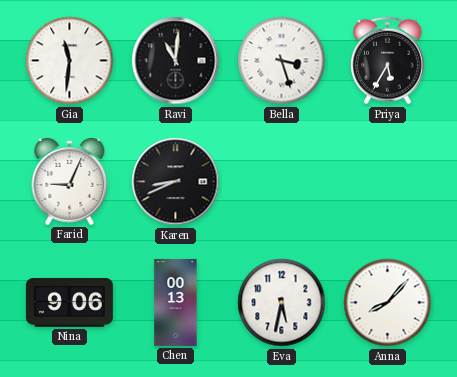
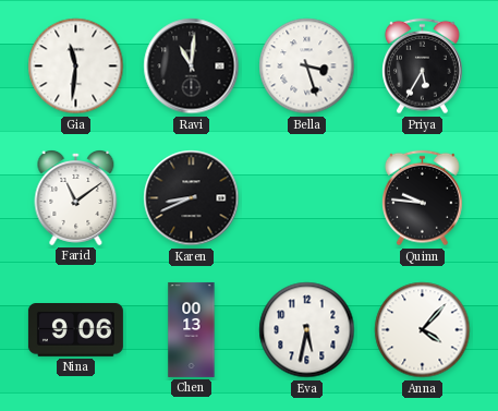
Farid: 9:04 -> 11:09
Quinn: none -> 9:46
Anna: 8:07 -> 4:07
